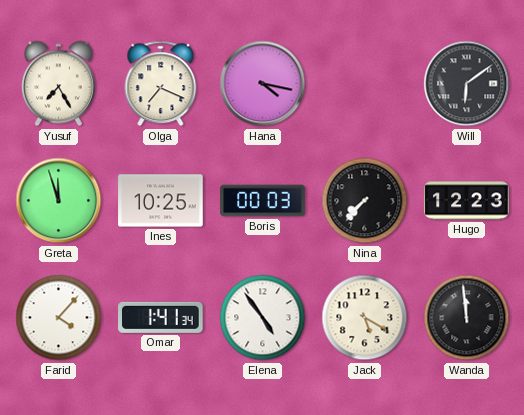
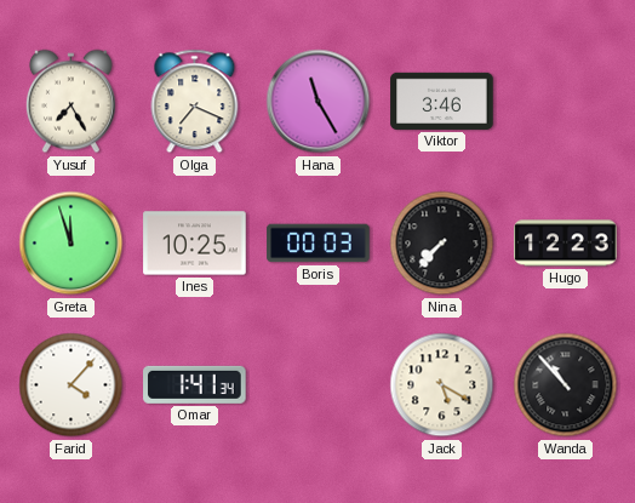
Hana: 4:17 -> 11:25
Viktor: none -> 3:46
Will: 6:09 -> none
Elena: 4:54 -> none
Wanda: 11:59 -> 10:53
